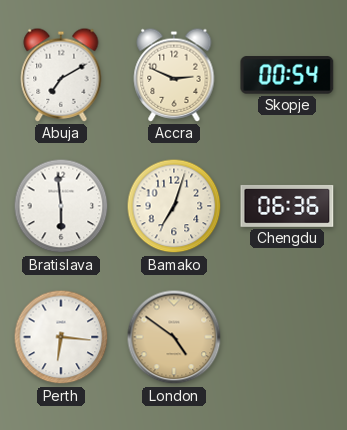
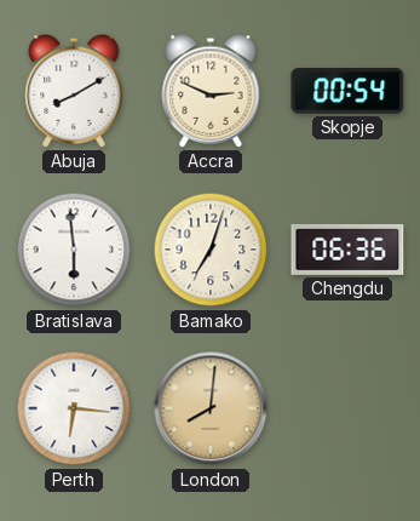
Abuja: 7:10 -> 8:10
London: 4:51 -> 8:01
